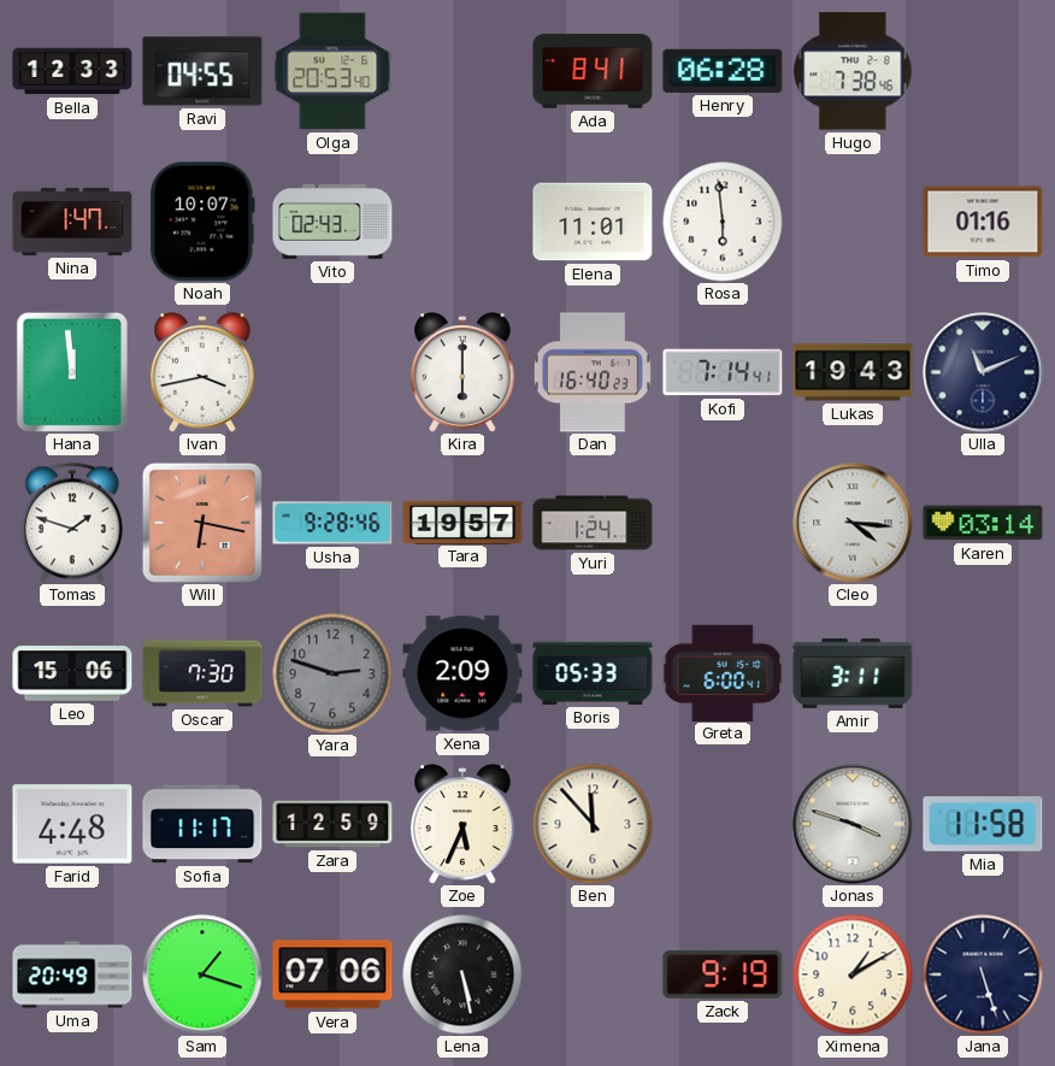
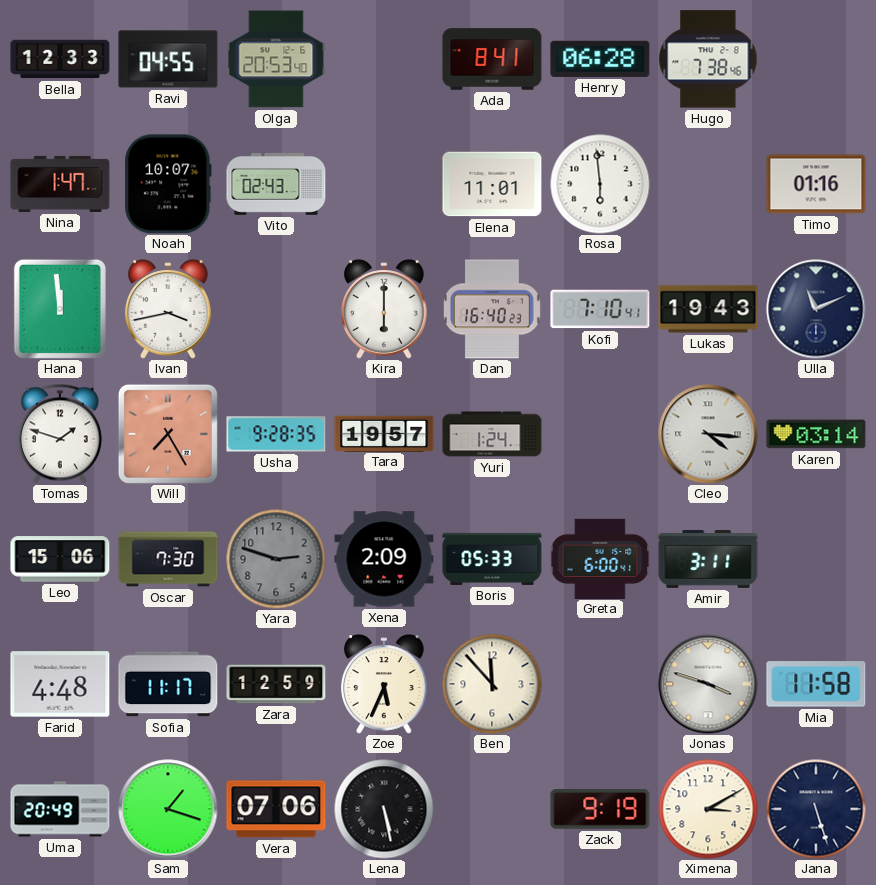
Kofi: 7:14 -> 7:10
Will: 6:17 -> 7:25
Usha: 9:28:46 -> 9:28:35
Ximena: 1:10 -> 3:10
